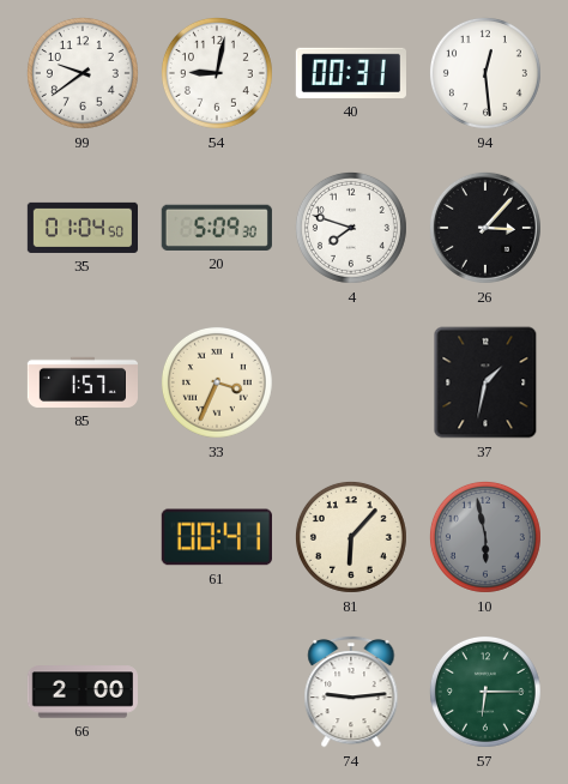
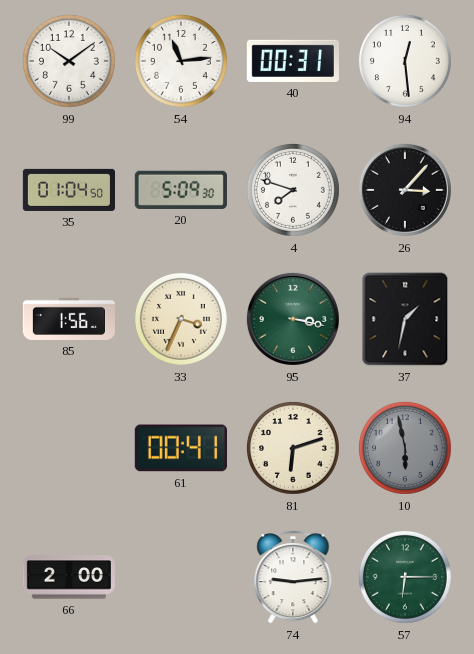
99: 9:39 -> 10:09
54: 9:02 -> 11:14
85: 1:57 -> 1:56
95: none -> 3:17
81: 6:07 -> 6:12
